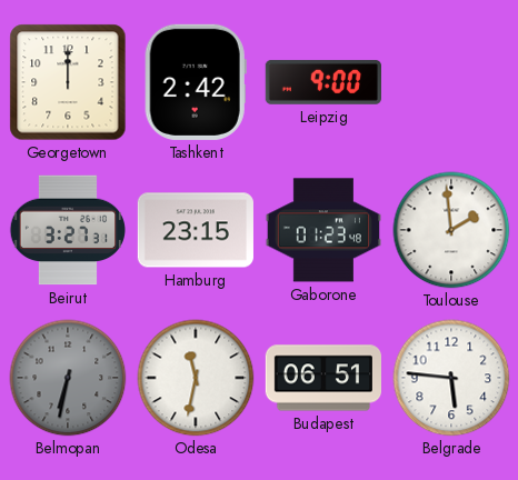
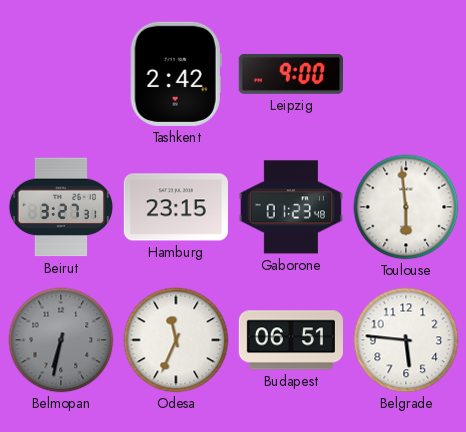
Georgetown: 12:00 -> none
Toulouse: 1:59 -> 5:59
Odesa: 11:32 -> 11:34
